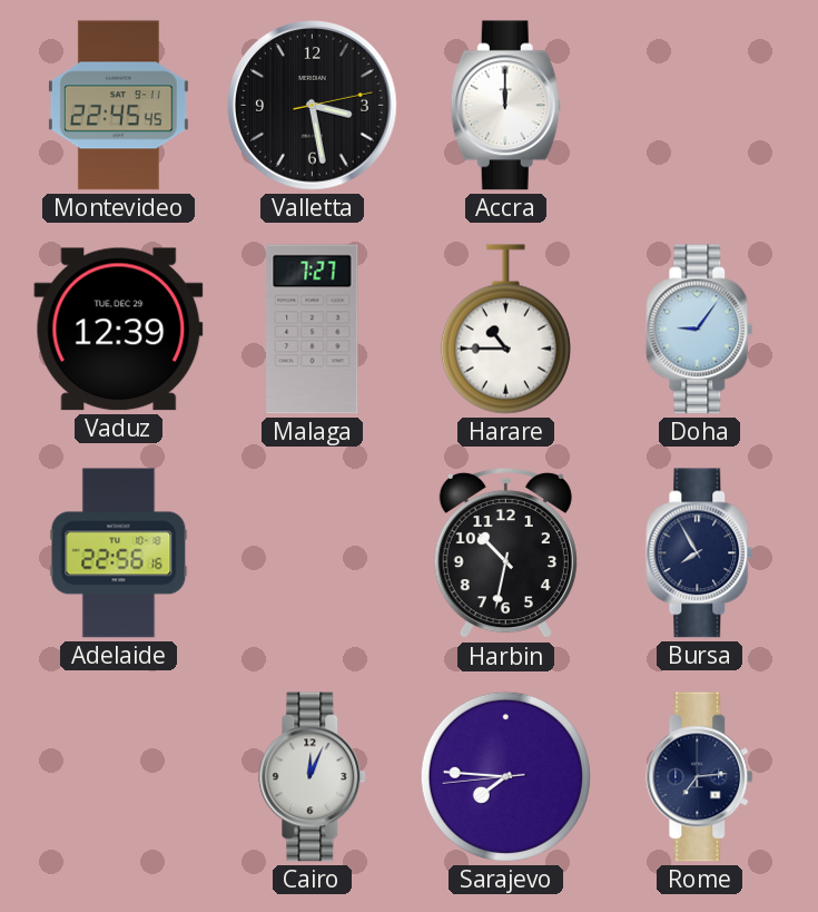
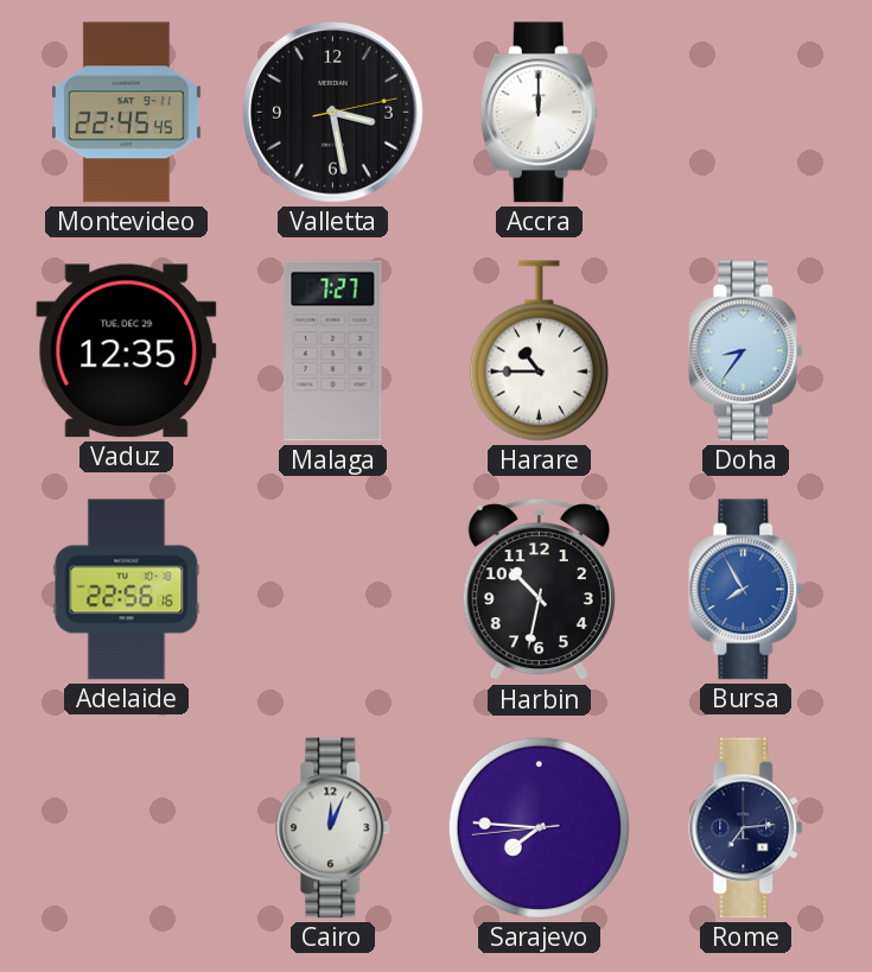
Vaduz: 12:39 -> 12:35
Doha: 9:06 -> 8:36
Bursa dial: navy -> blue
